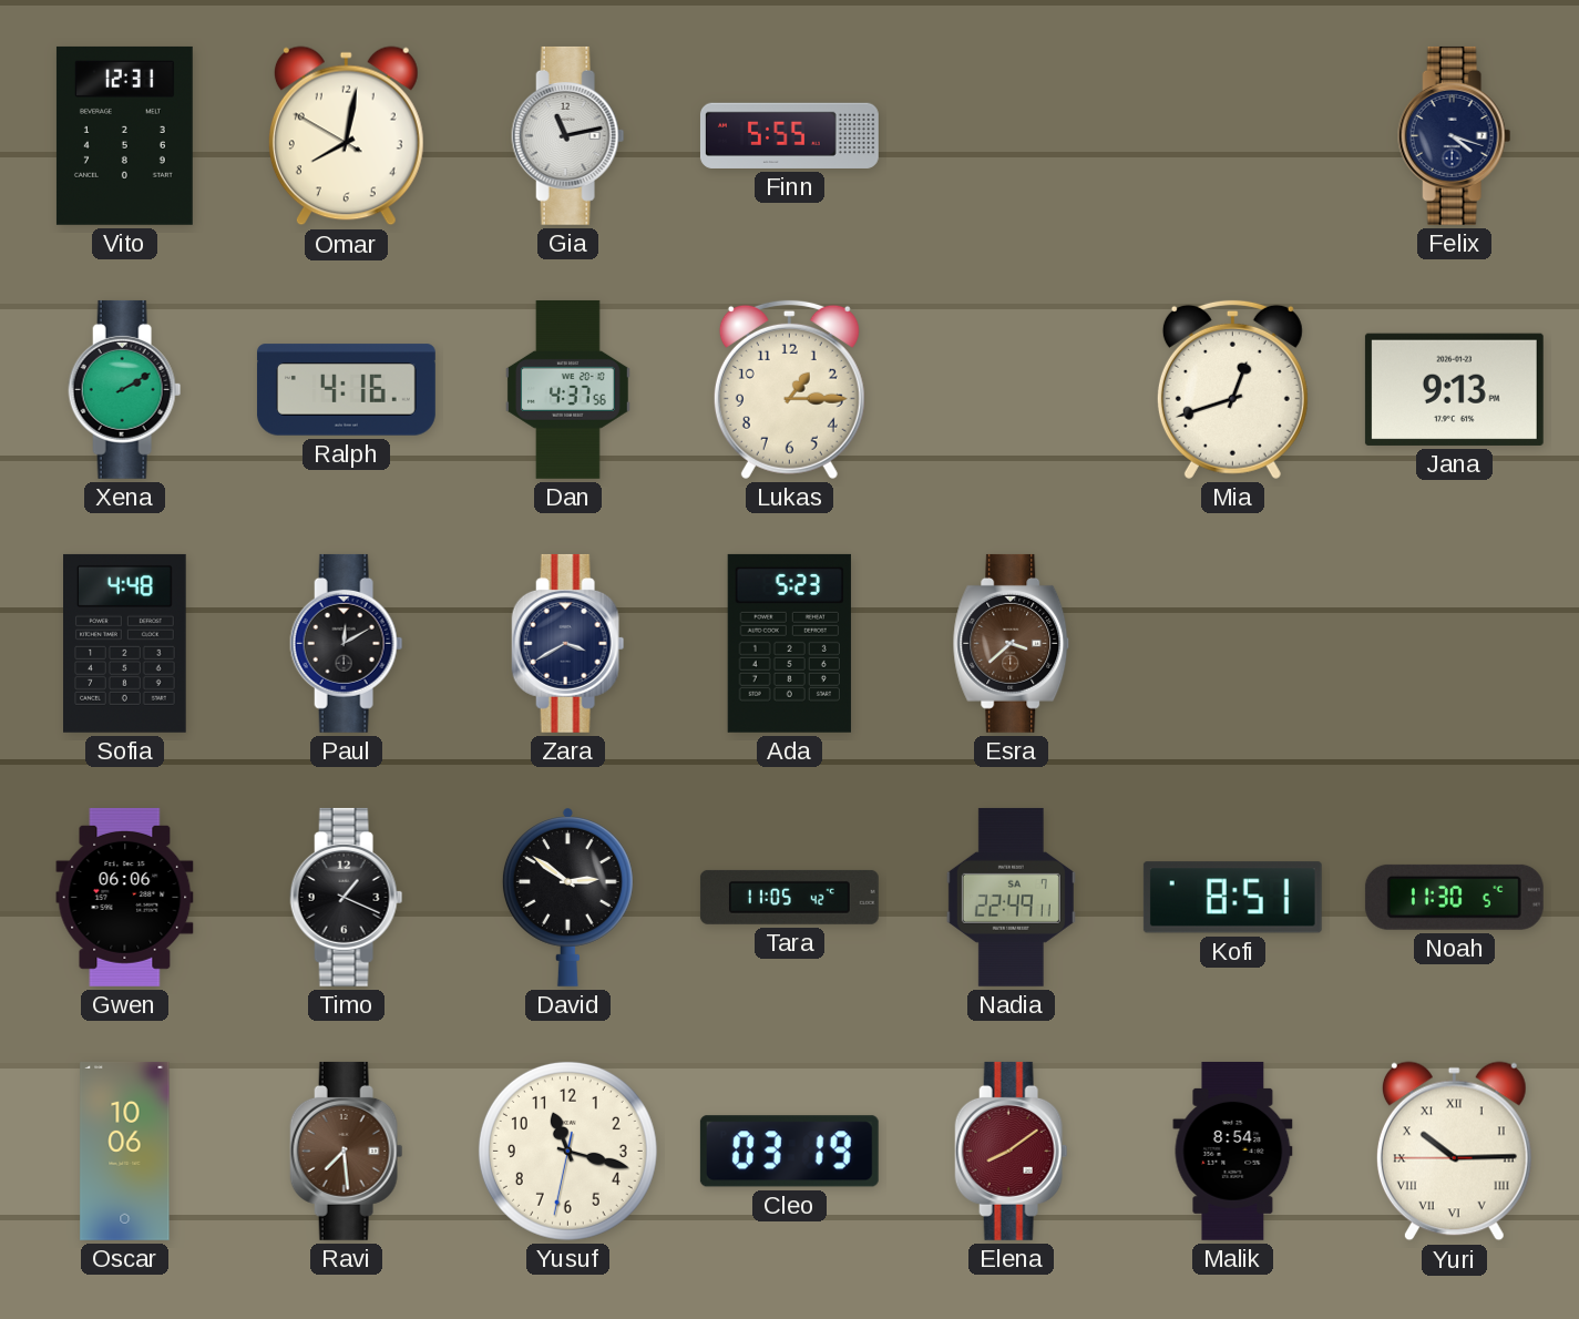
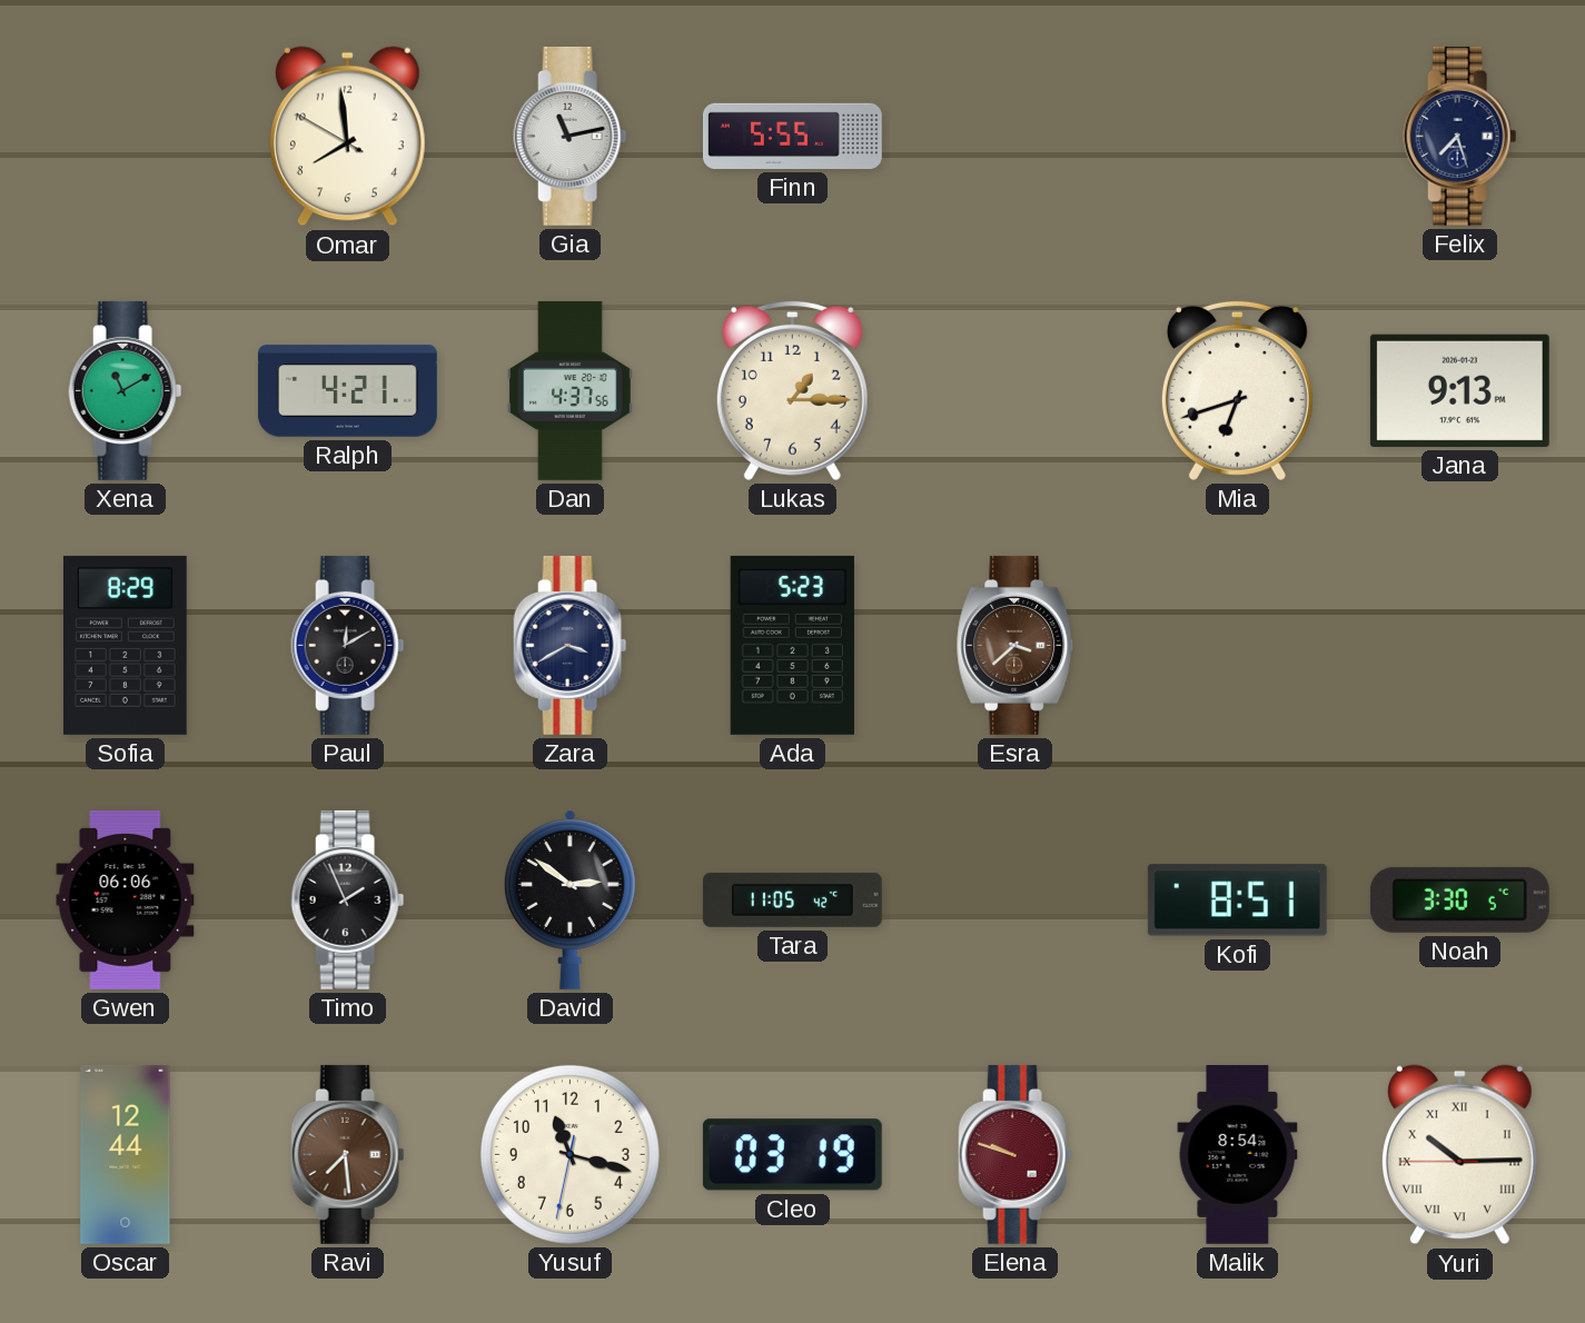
Vito: 12:31 -> none
Omar: 8:01 -> 7:58
Felix: 4:18 -> 7:27
Xena: 2:10 -> 11:10
Ralph: 4:16 -> 4:21
Mia: 12:42 -> 6:42
Sofia: 4:48 -> 8:29
Timo: 1:19 -> 1:56
Nadia: 22:49 -> none
Noah: 11:30 -> 3:30
Oscar: 10:06 -> 12:44
Elena: 8:09 -> 9:48
